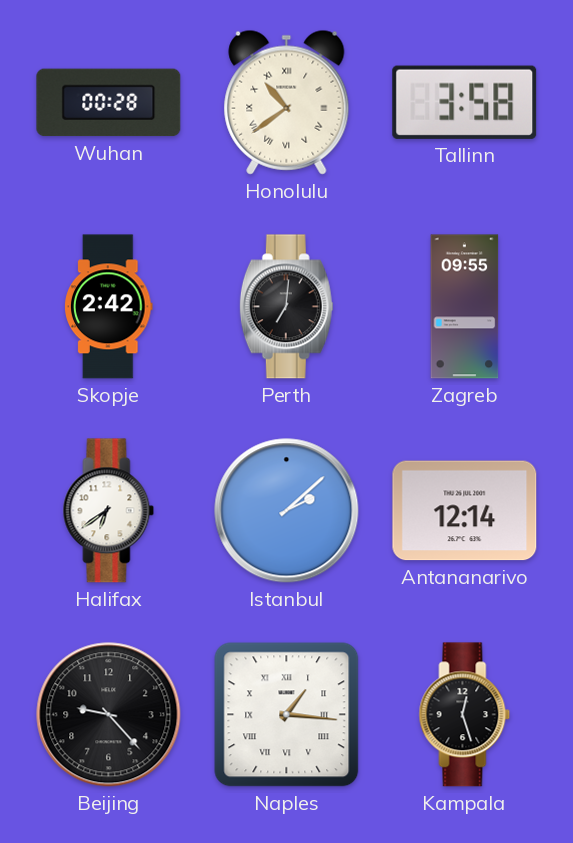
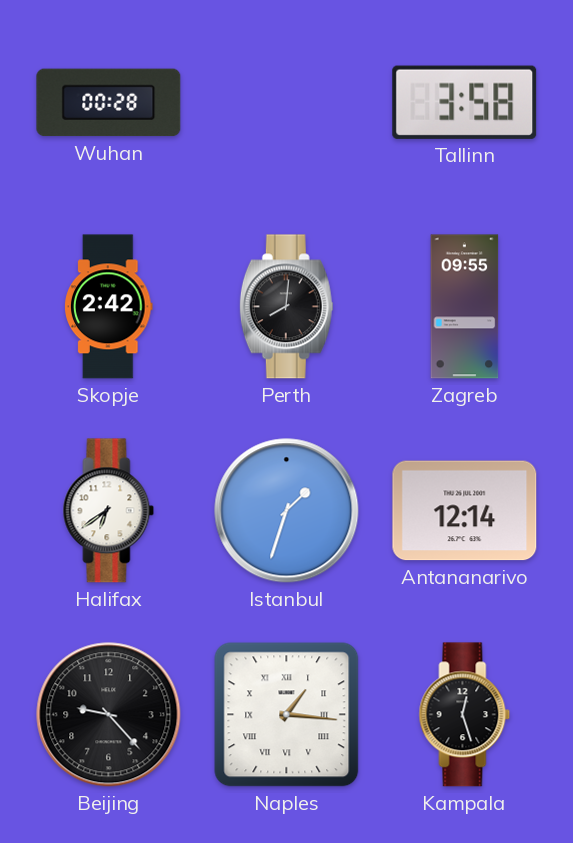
Honolulu: 10:39 -> none
Perth: 7:01 -> 8:01
Istanbul: 2:08 -> 1:33
